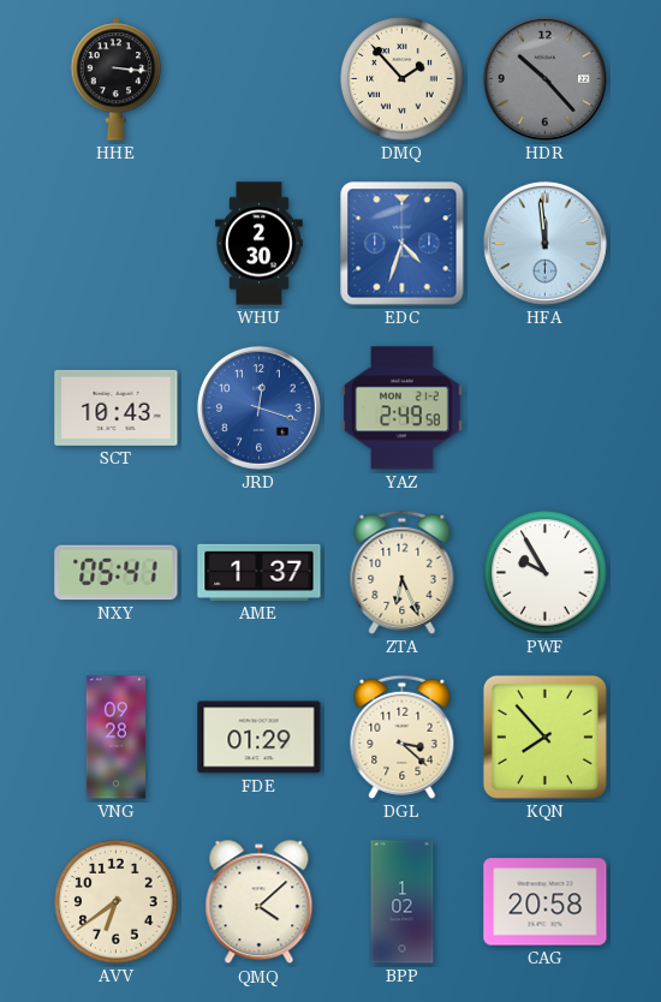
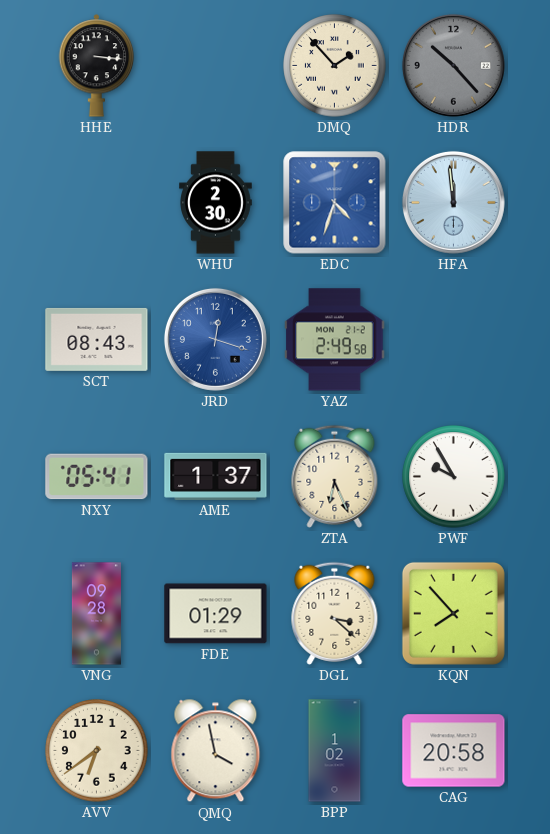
SCT: 10:43 -> 08:43
QMQ: 4:08 -> 3:58
